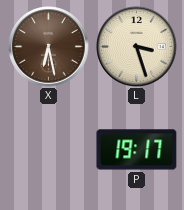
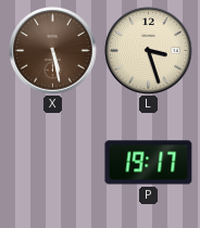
X: 6:28 -> 5:28
